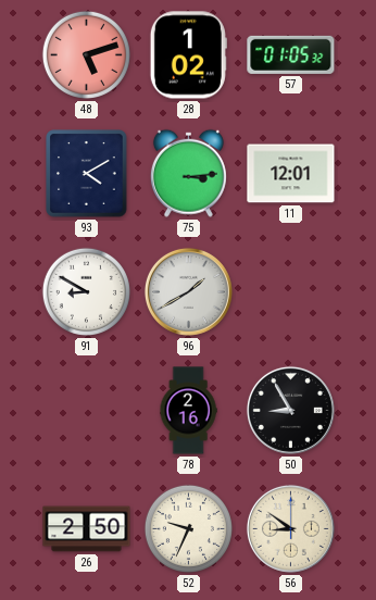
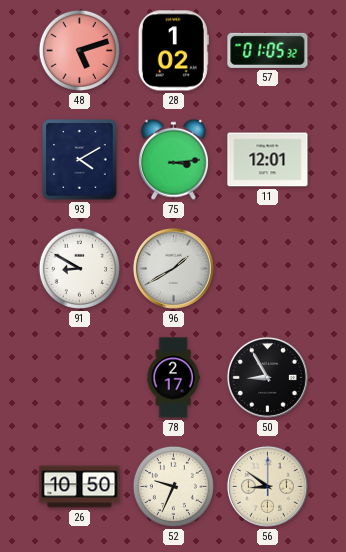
78: 2:16 -> 2:17
26: 2:50 -> 10:50
